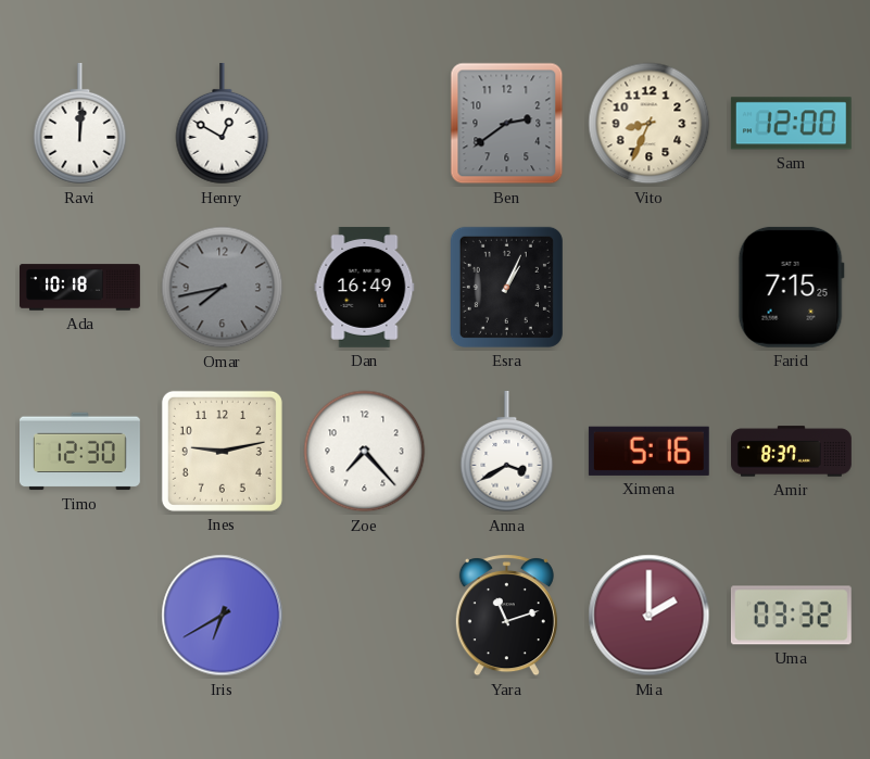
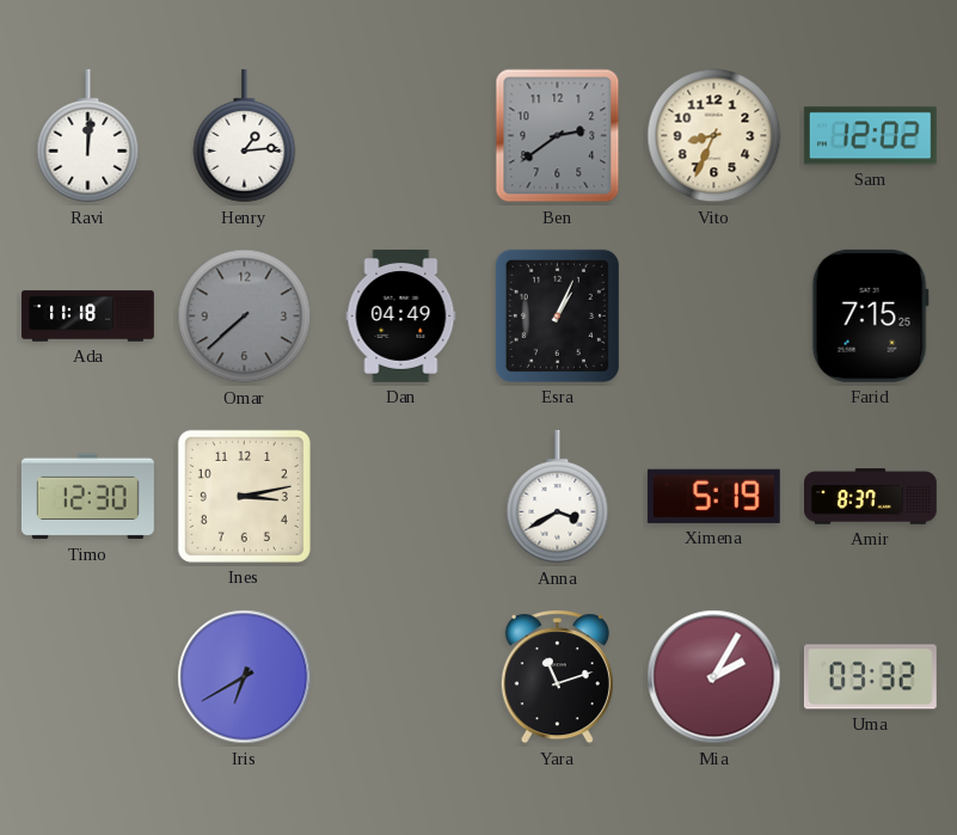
Henry: 12:50 -> 1:14
Sam: 12:00 -> 12:02
Ada: 10:18 -> 11:18
Omar: 7:43 -> 7:38
Dan: 16:49 -> 04:49
Ines: 9:13 -> 3:13
Zoe: 7:23 -> none
Ximena: 5:16 -> 5:19
Mia: 2:00 -> 2:05
